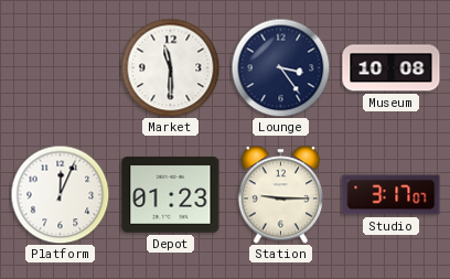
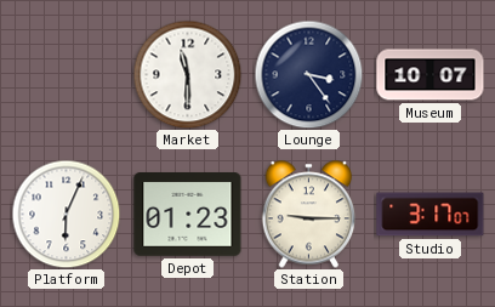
Museum: 10:08 -> 10:07
Platform: 12:04 -> 6:04
